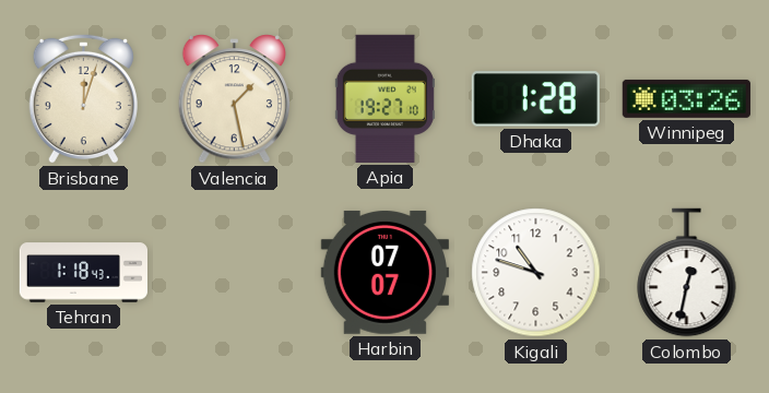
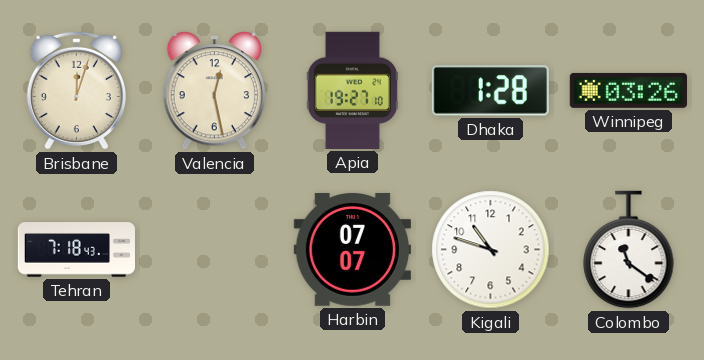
Valencia: 1:28 -> 12:28
Tehran: 1:18 -> 7:18
Colombo: 12:32 -> 11:21
